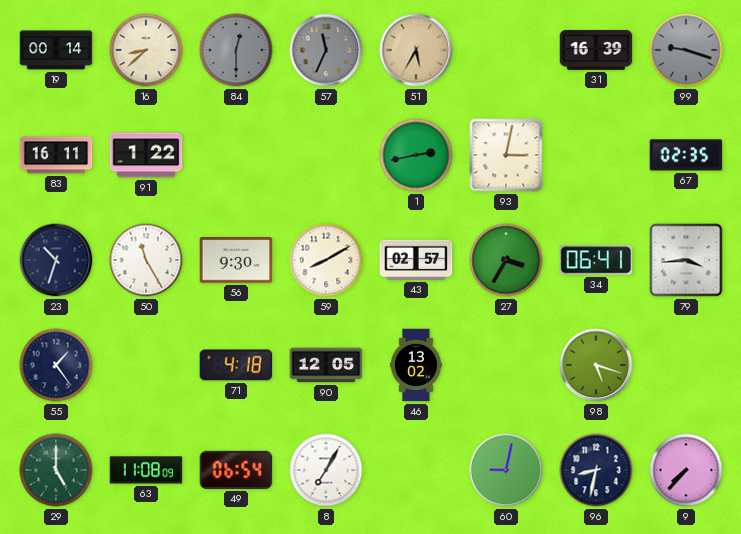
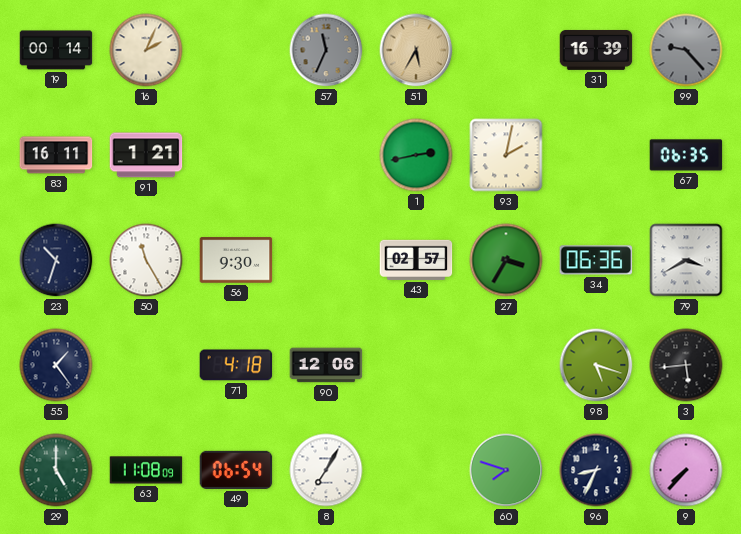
16: 8:38 -> 2:04
84: 12:30 -> none
99: 9:18 -> 9:23
91: 1:22 -> 1:21
93: 3:02 -> 2:02
67: 02:35 -> 06:35
59: 8:10 -> none
34: 06:41 -> 06:36
79: 3:44 -> 3:40
90: 12:05 -> 12:06
46: 13:02 -> none
3: none -> 5:44
60: 9:02 -> 7:48
96: 8:32 -> 8:34
